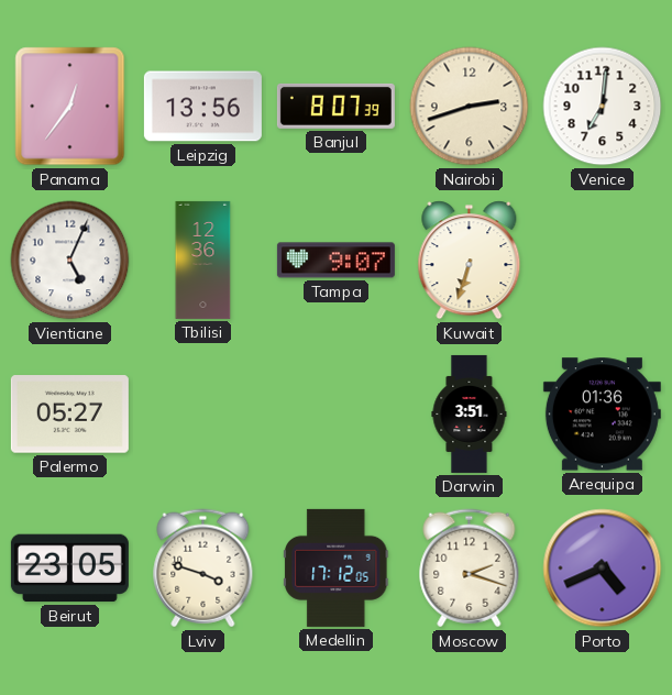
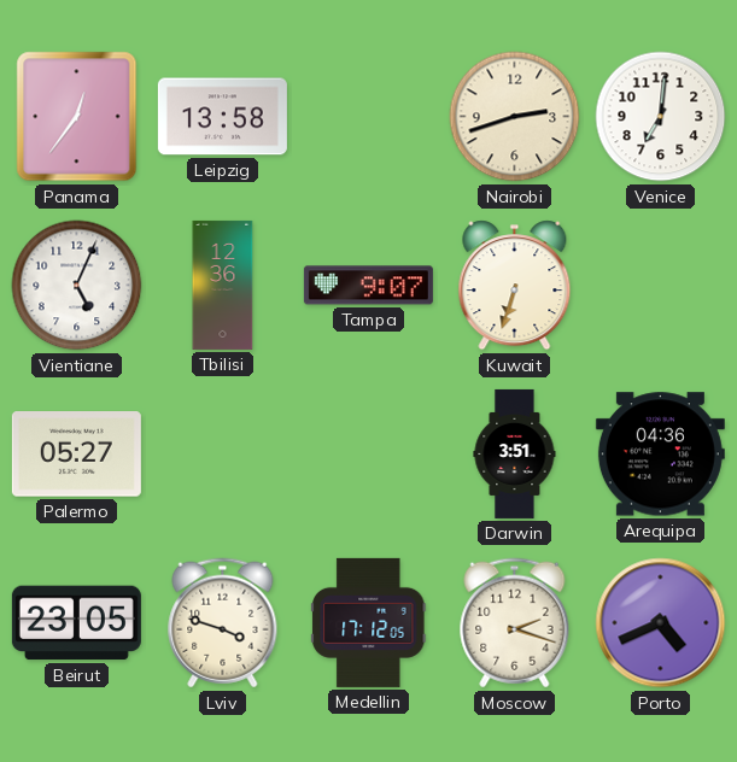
Leipzig: 13:56 -> 13:58
Banjul: 8:07 -> none
Arequipa: 01:36 -> 04:36
